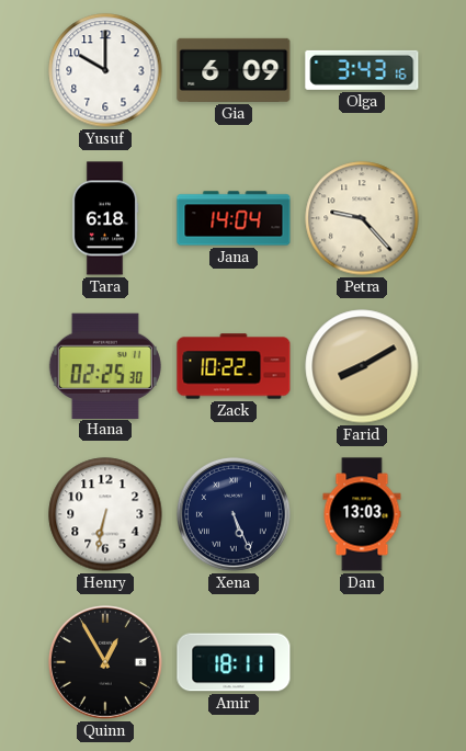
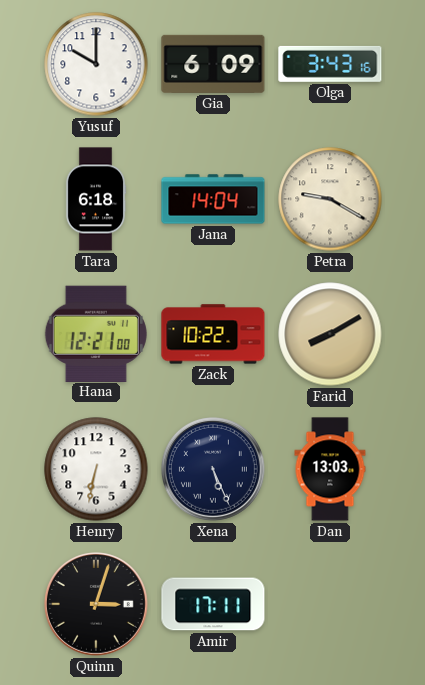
Petra: 9:23 -> 9:20
Hana: 02:25 -> 12:21
Quinn: 12:55 -> 3:03
Amir: 18:11 -> 17:11
